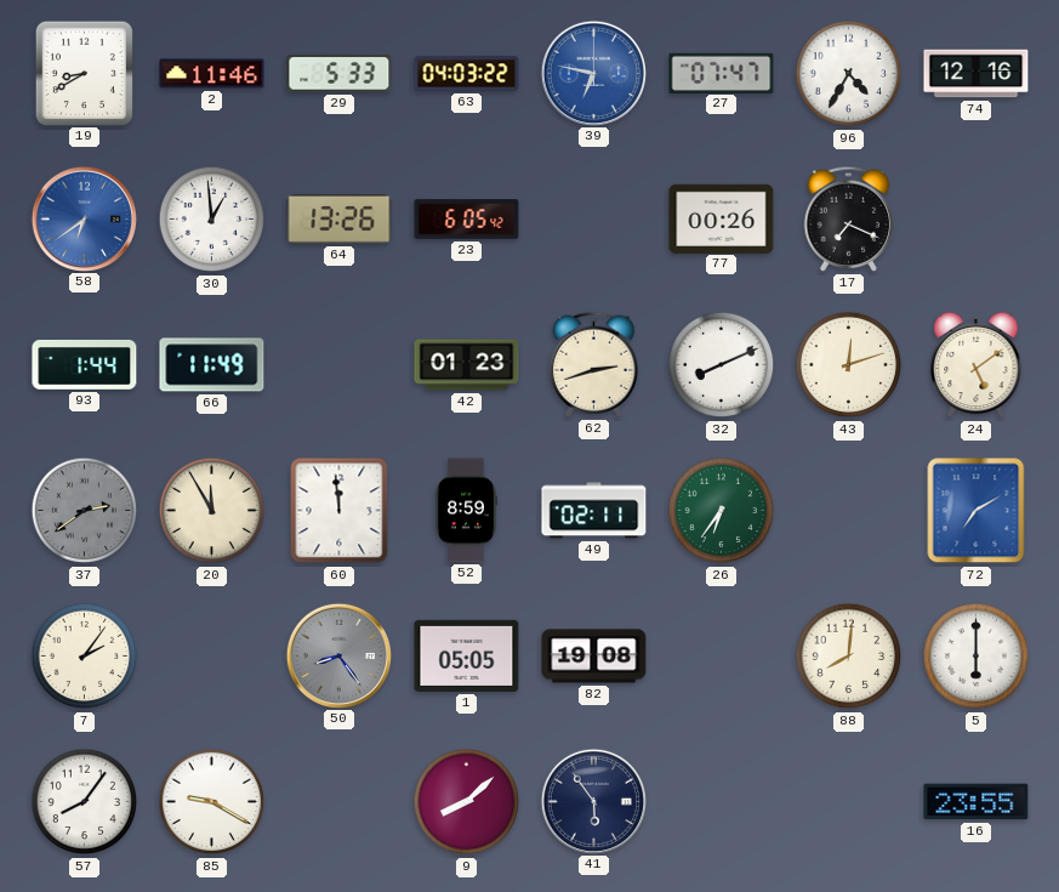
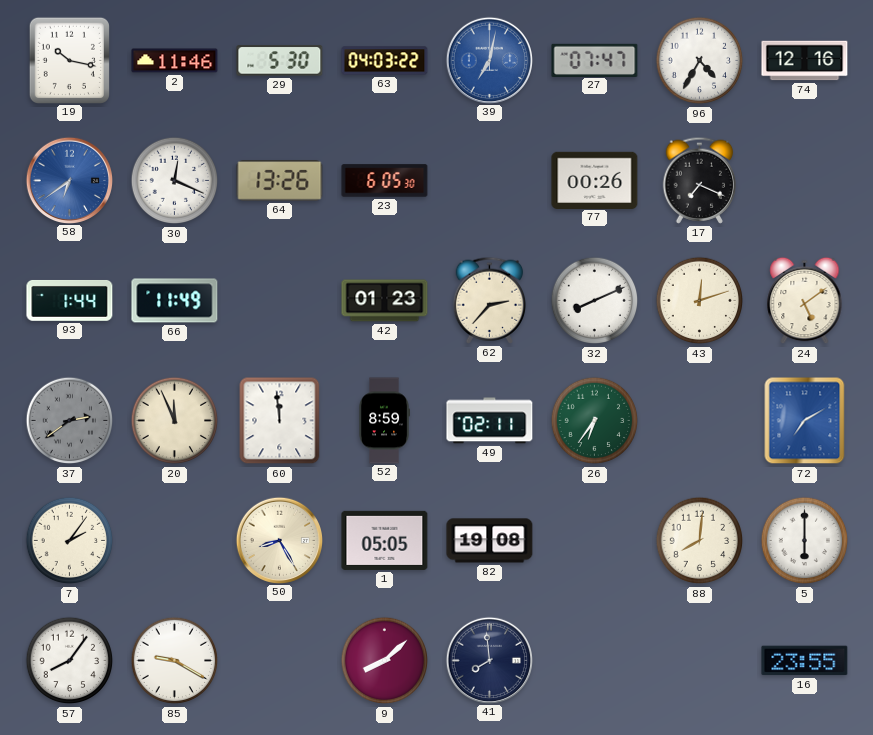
19: 8:40 -> 10:17
29: 5:33 -> 5:30
39: 6:47 -> 7:02
30: 12:59 -> 12:19
23: 6:05:42 -> 6:05:30
62: 2:42 -> 2:37
20: 11:55 -> 11:56
50: 8:24 -> 8:25
50 dial: grey -> cream
41: 5:54 -> 7:59
